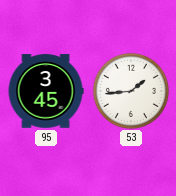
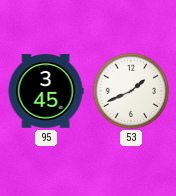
53: 1:44 -> 1:41
